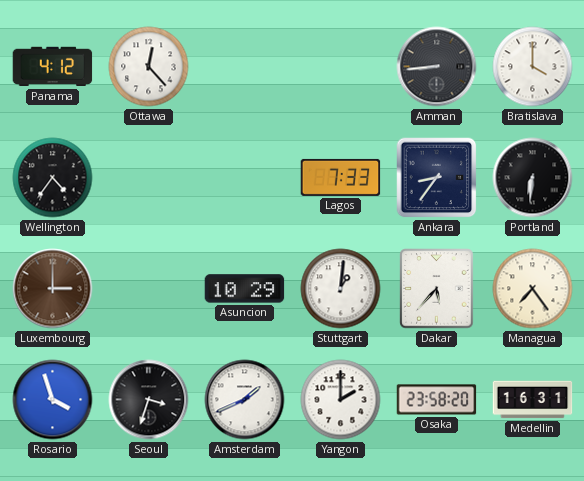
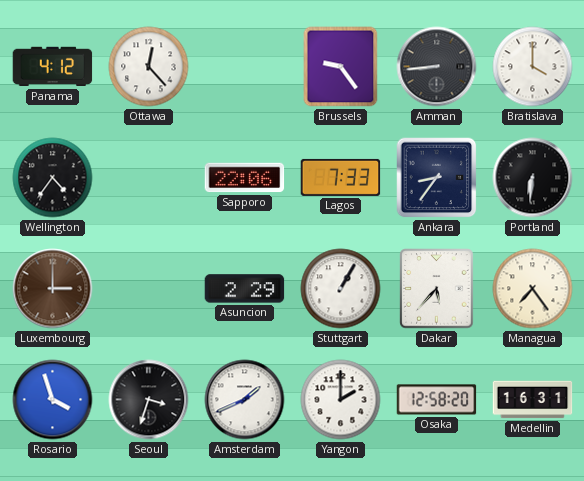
Brussels: none -> 9:24
Sapporo: none -> 22:06
Asuncion: 10:29 -> 2:29
Stuttgart: 1:01 -> 1:05
Osaka: 23:58 -> 12:58
